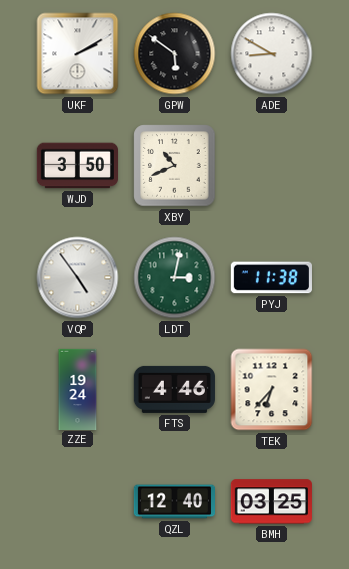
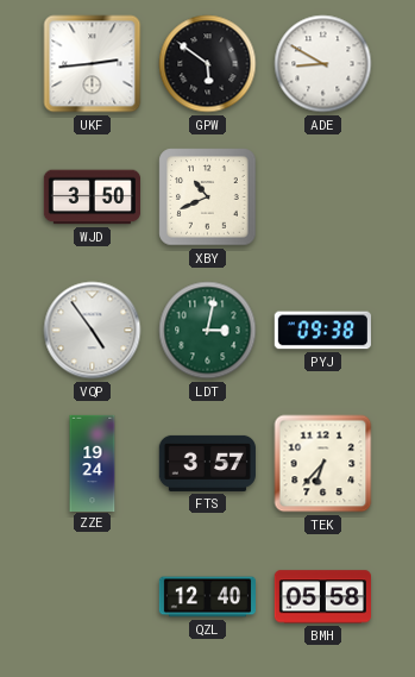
UKF: 2:10 -> 2:44
PYJ: 11:38 -> 09:38
FTS: 4:46 -> 3:57
BMH: 03:25 -> 05:58
